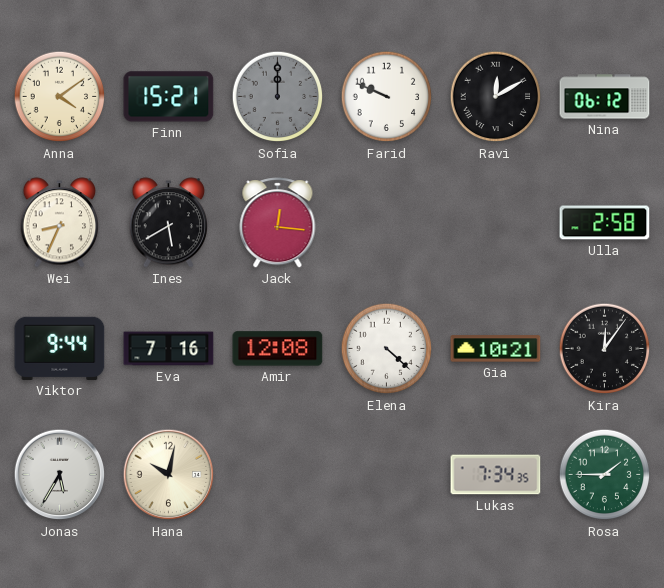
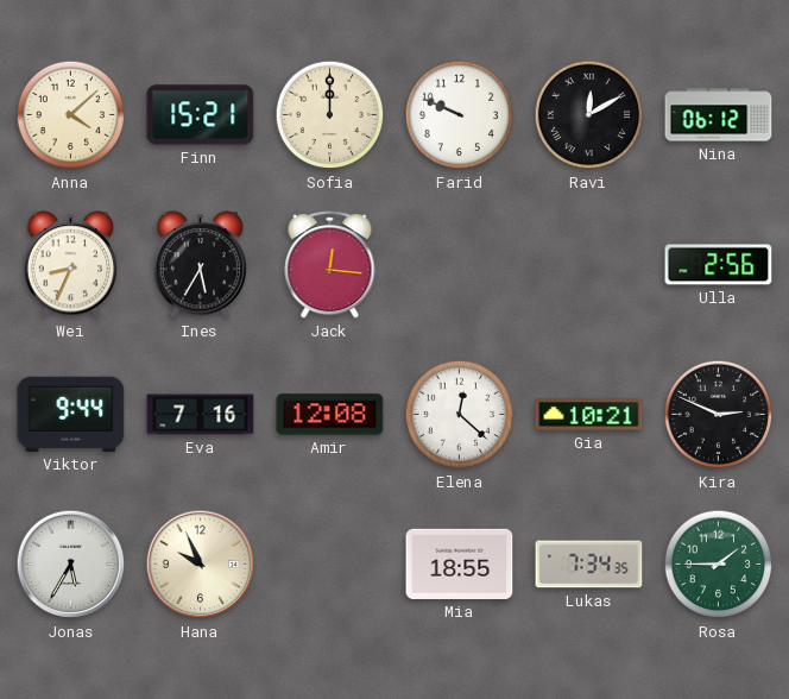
Anna: 4:09 -> 4:08
Sofia dial: grey -> cream
Ines: 5:40 -> 5:35
Ulla: 2:58 -> 2:56
Elena: 4:22 -> 12:22
Kira: 12:06 -> 2:49
Hana: 10:02 -> 9:56
Mia: none -> 18:55
